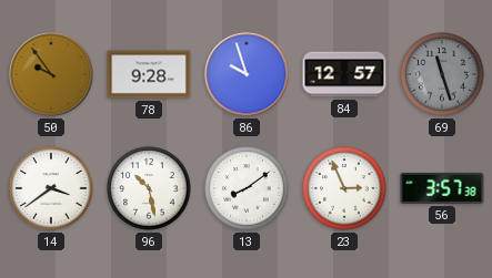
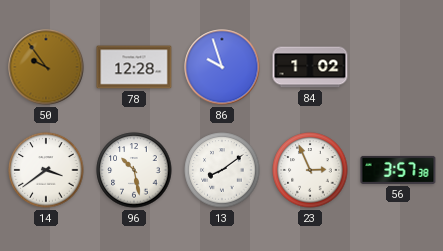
78: 9:28 -> 12:28
84: 12:57 -> 1:02
69: 11:27 -> none
